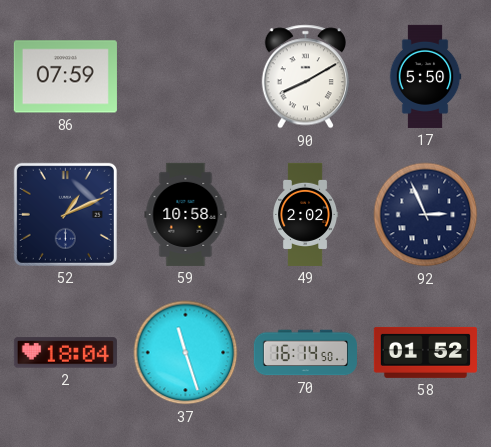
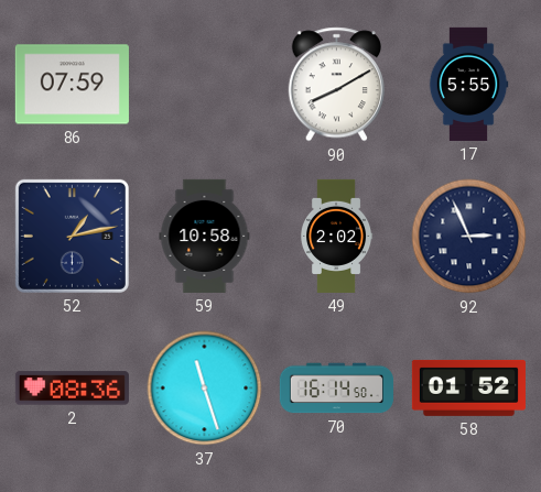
17: 5:50 -> 5:55
52: 1:11 -> 1:13
2: 18:04 -> 08:36
